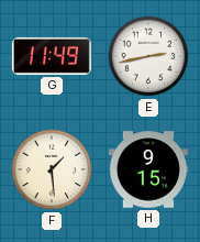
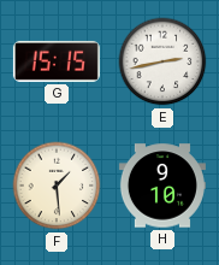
G: 11:49 -> 15:15
H: 9:15 -> 9:10
